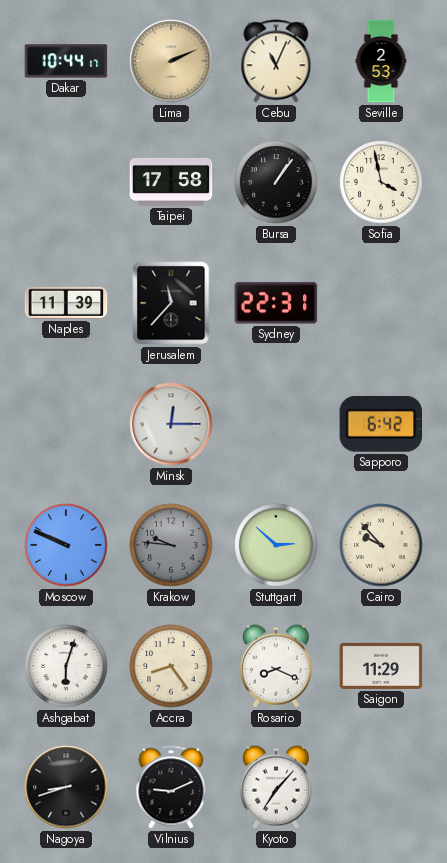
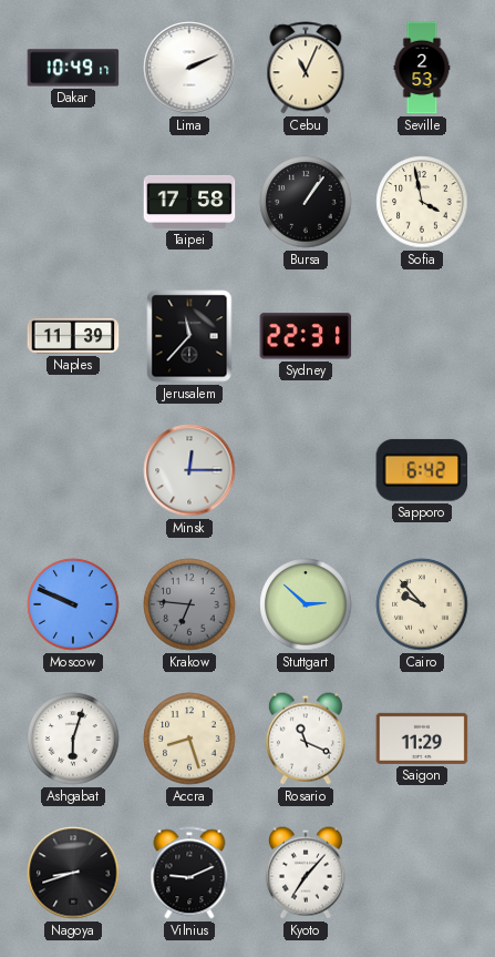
Dakar: 10:44 -> 10:49
Lima dial: champagne -> white
Krakow: 9:46 -> 6:46
Accra: 8:24 -> 8:27
Rosario: 8:19 -> 11:19
